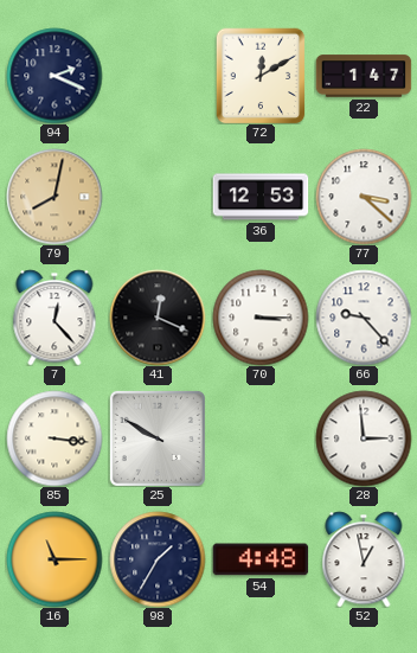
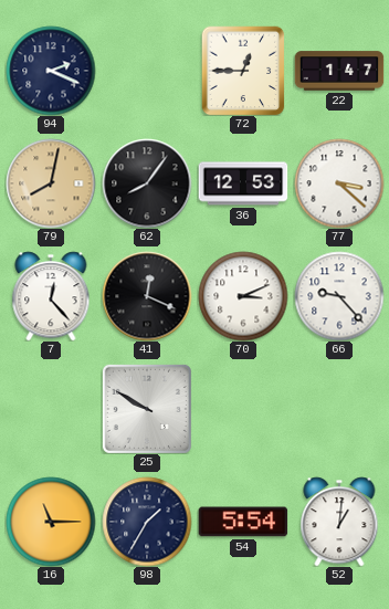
72: 12:10 -> 12:45
62: none -> 8:06
70: 3:15 -> 3:11
85: 3:16 -> none
28: 2:59 -> none
54: 4:48 -> 5:54
52: 12:58 -> 1:01
